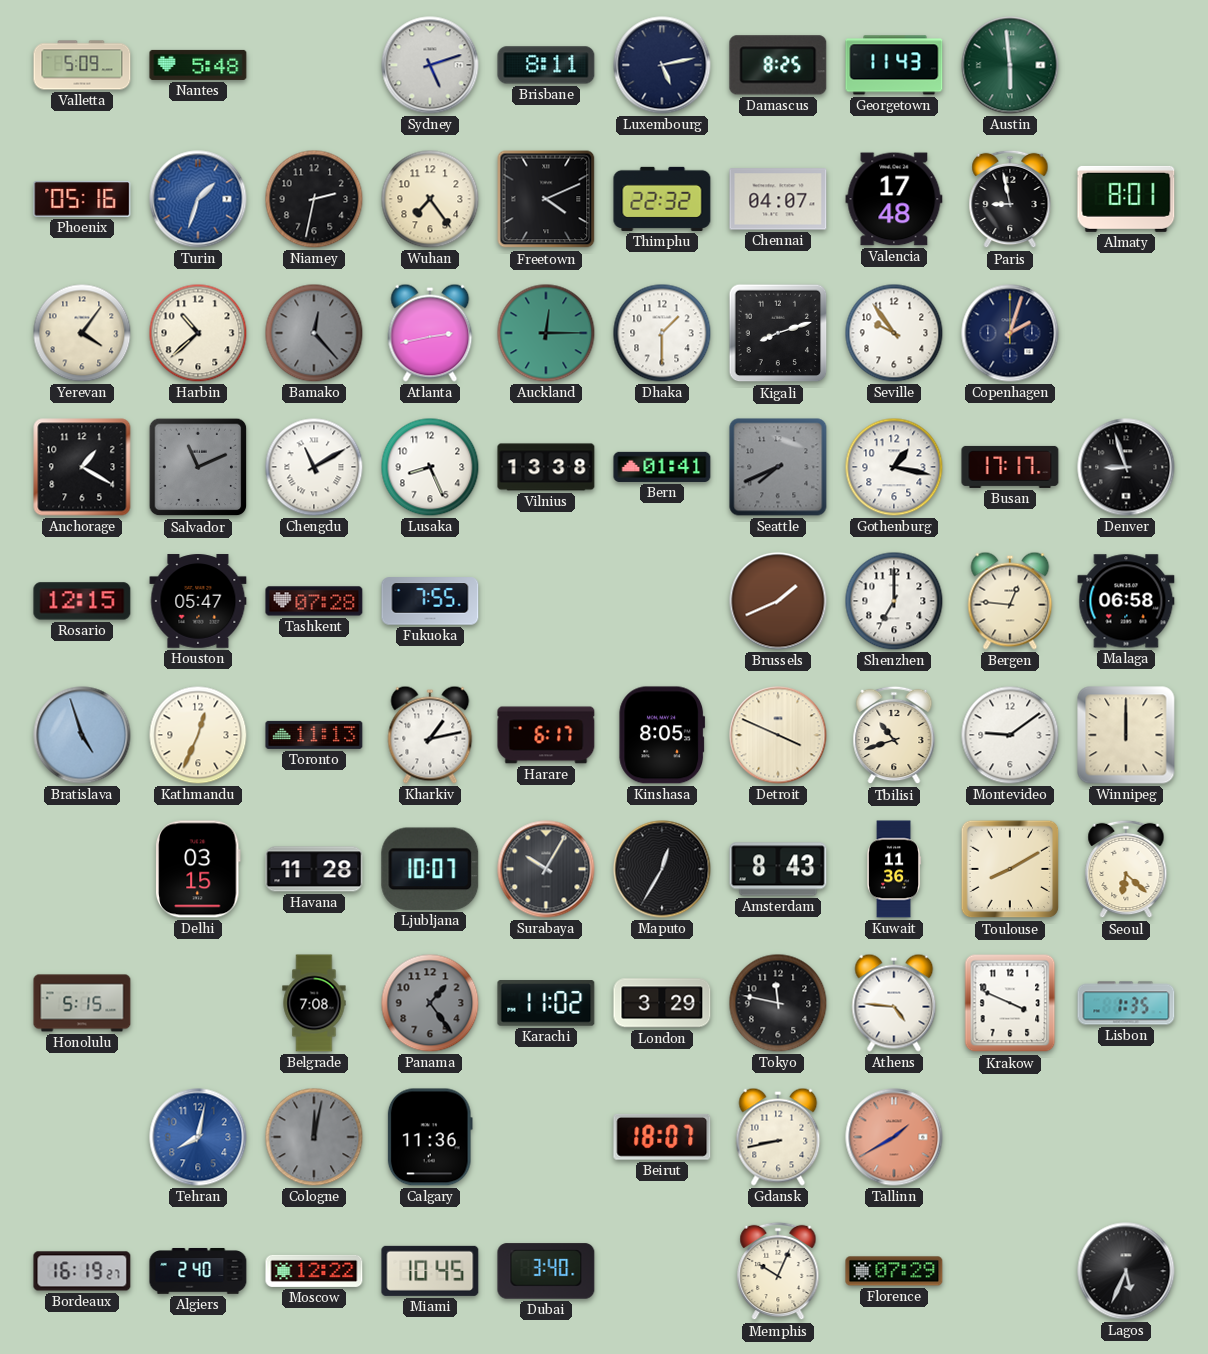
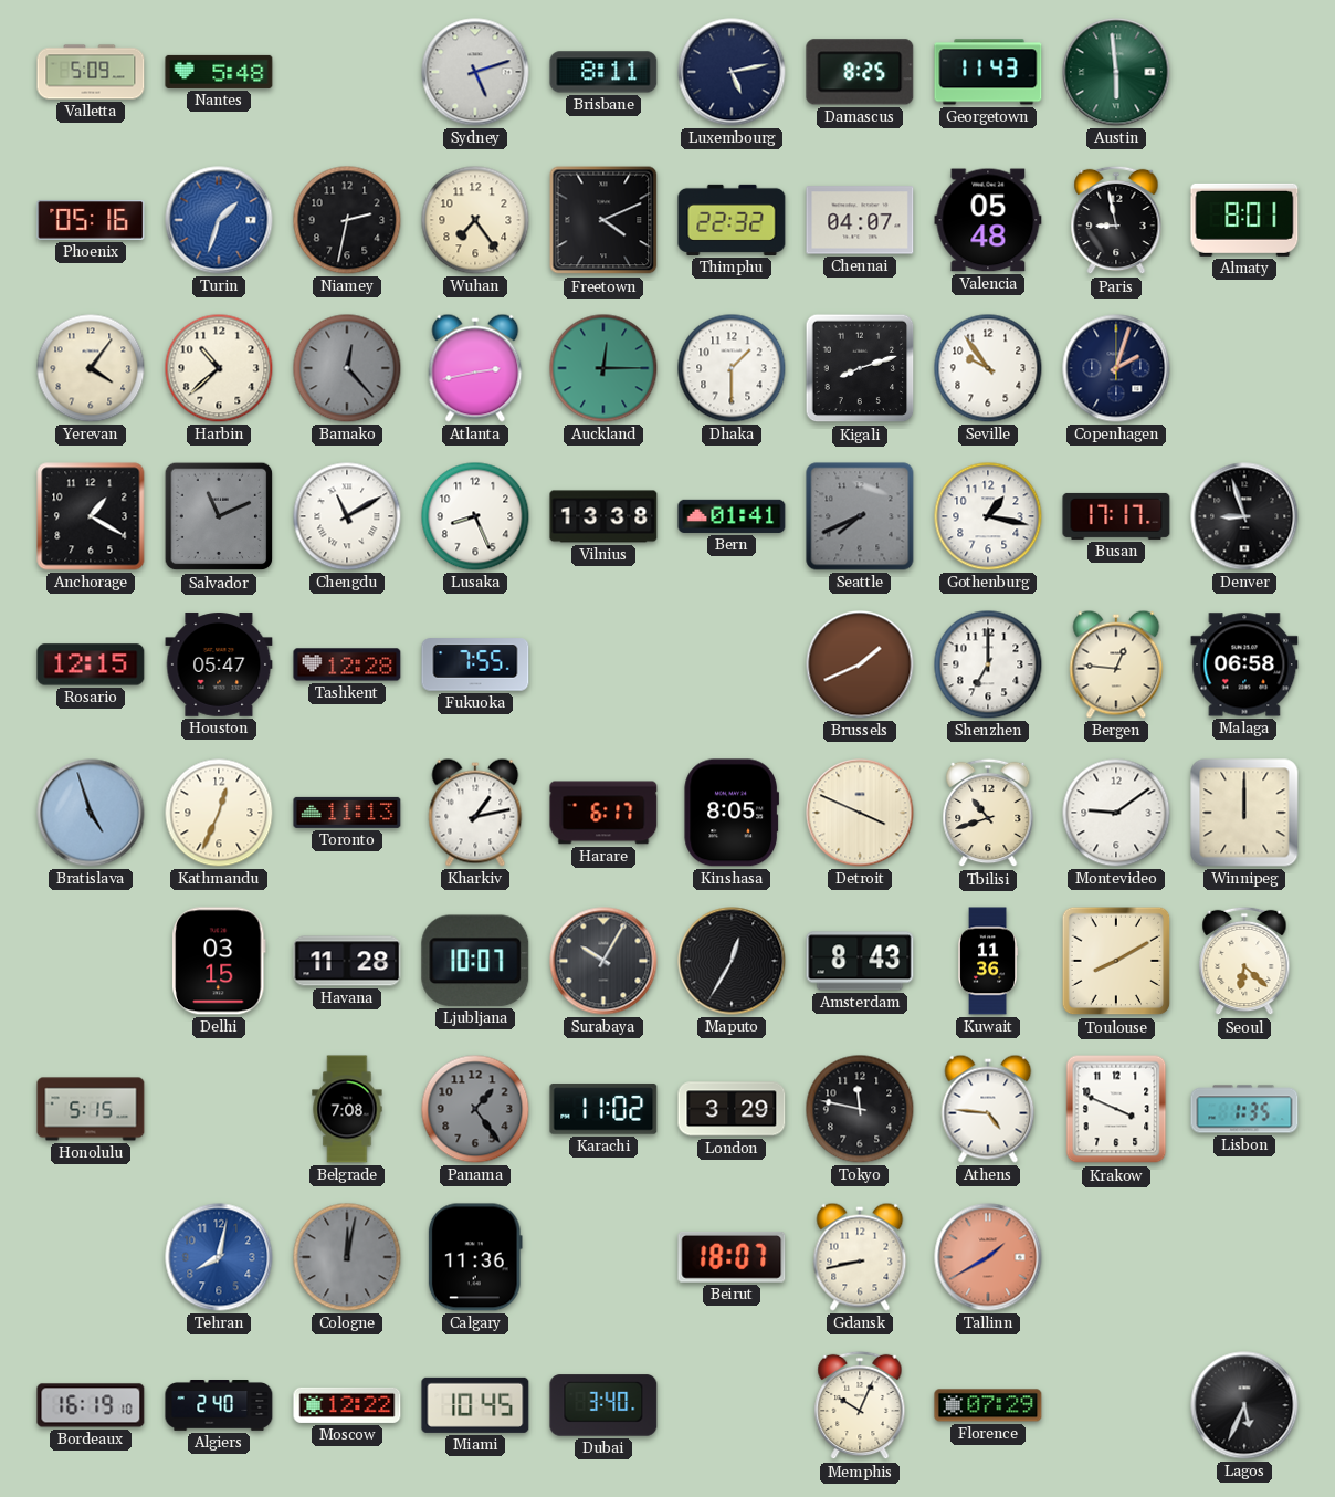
Valencia: 17:48 -> 05:48
Tashkent: 07:28 -> 12:28
Bordeaux: 16:19:27 -> 16:19:10
